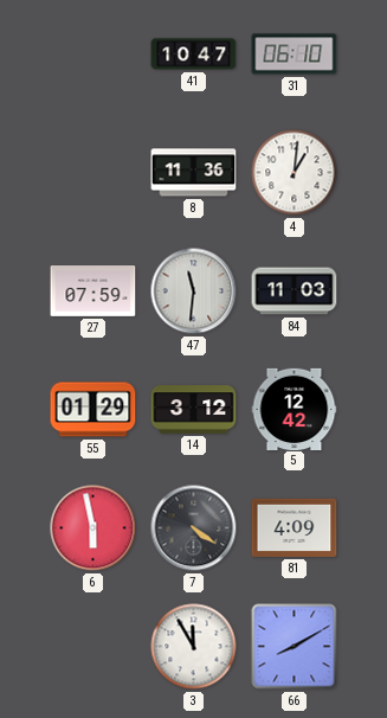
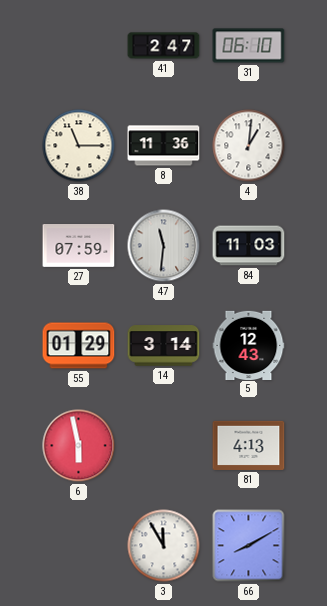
41: 10:47 -> 2:47
38: none -> 11:15
14: 3:12 -> 3:14
5: 12:42 -> 12:43
7: 4:21 -> none
81: 4:09 -> 4:13
